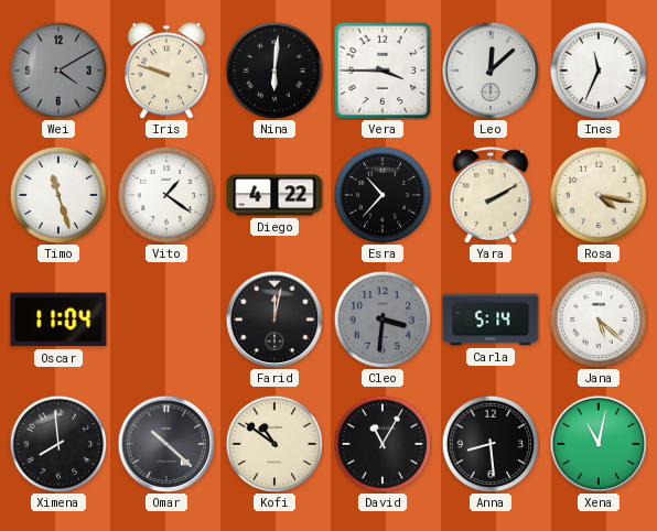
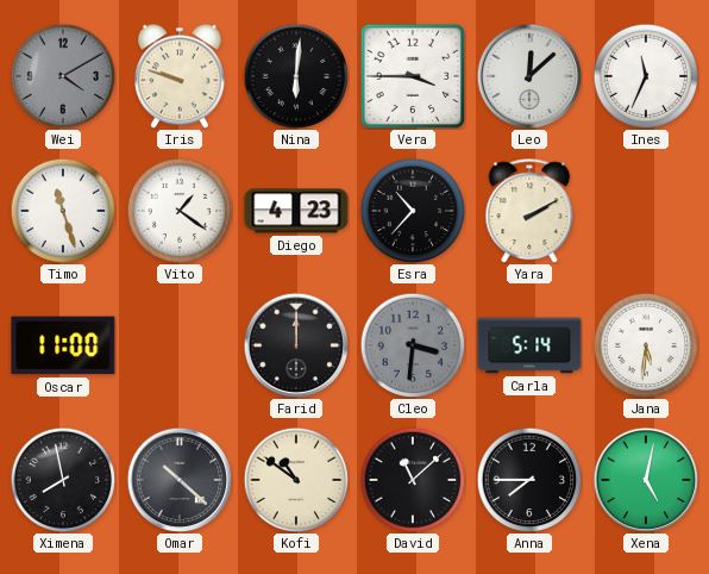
Diego: 4:22 -> 4:23
Rosa: 4:17 -> none
Oscar: 11:04 -> 11:00
Farid: 12:02 -> 12:00
Jana: 5:22 -> 5:31
Ximena: 7:59 -> 7:58
David: 11:05 -> 11:08
Anna: 8:29 -> 7:45
Xena: 11:02 -> 5:02
